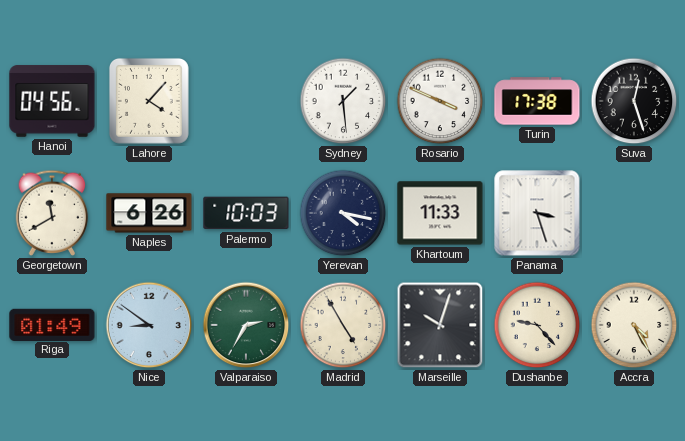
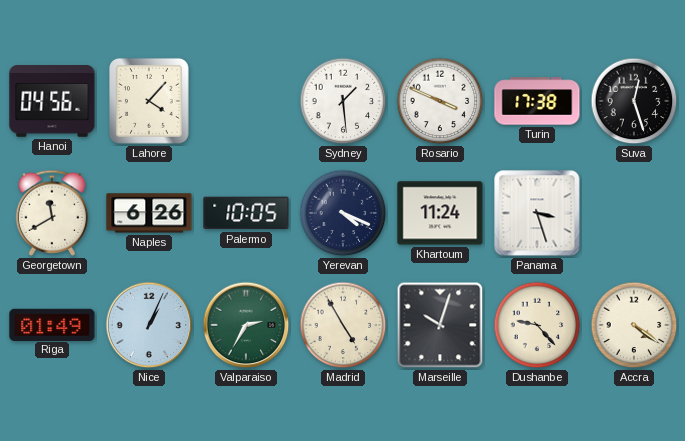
Palermo: 10:03 -> 10:05
Yerevan: 4:17 -> 4:19
Khartoum: 11:33 -> 11:24
Nice: 8:51 -> 1:04
Accra: 4:25 -> 4:21
